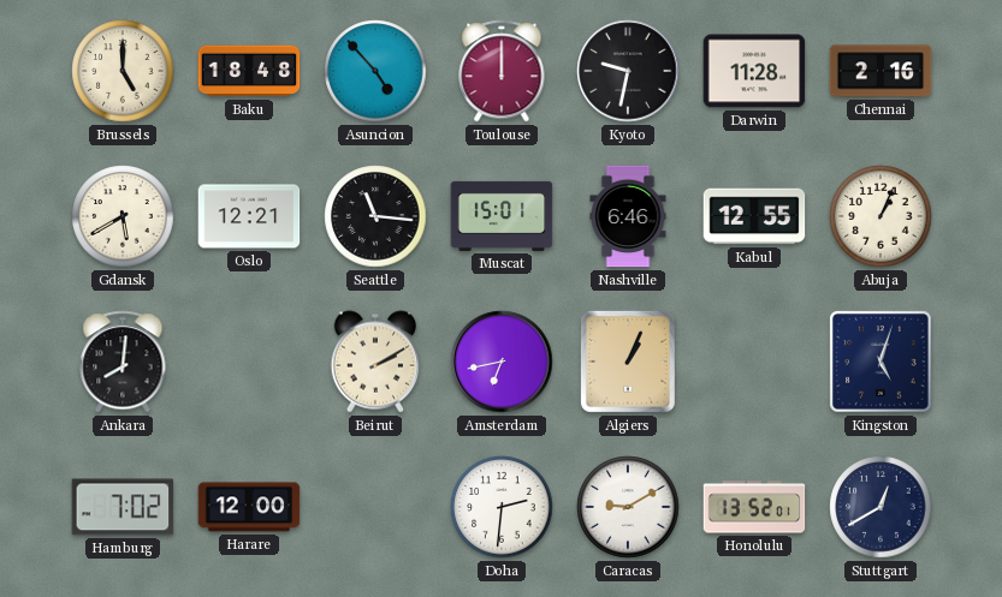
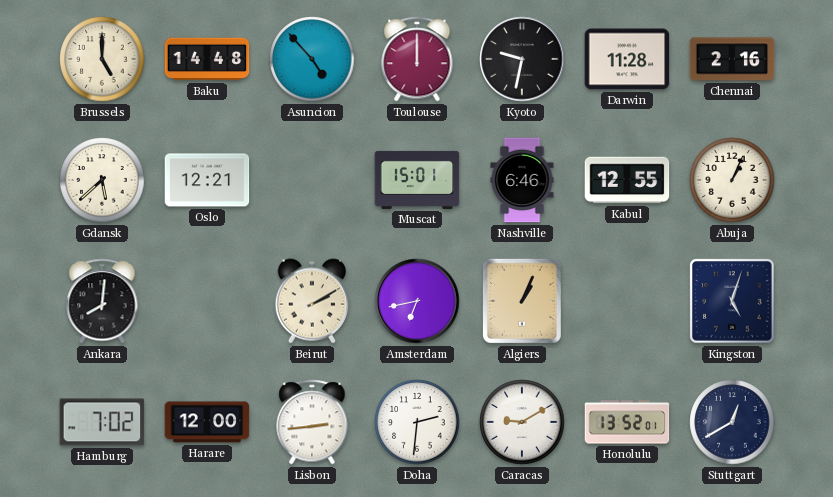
Baku: 18:48 -> 14:48
Gdansk: 5:40 -> 5:38
Seattle: 11:16 -> none
Lisbon: none -> 2:44
